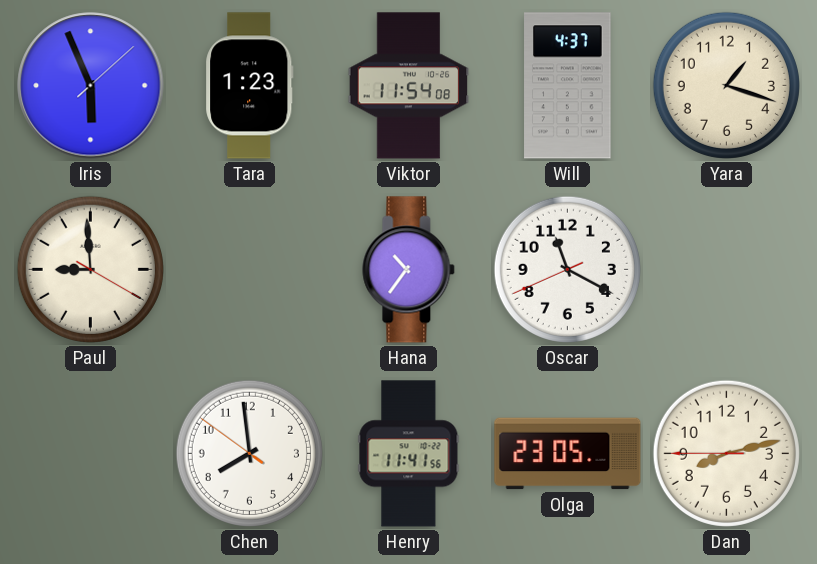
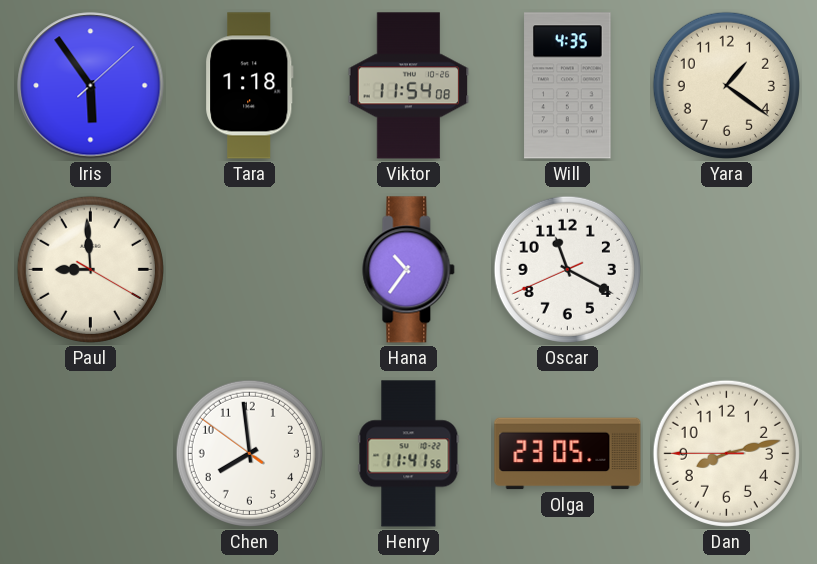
Iris: 5:56 -> 5:54
Tara: 1:23 -> 1:18
Will: 4:37 -> 4:35
Yara: 1:18 -> 1:21
